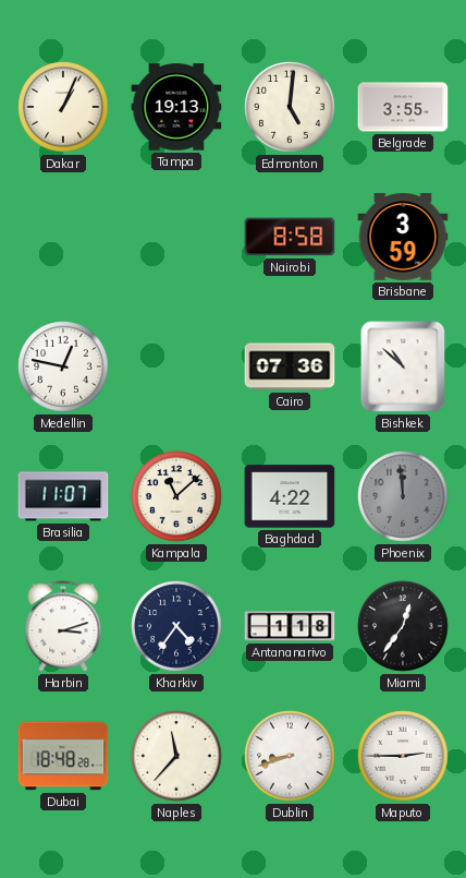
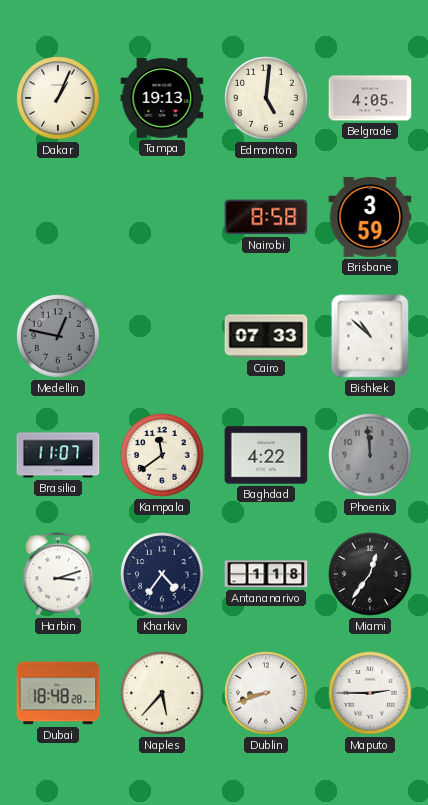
Belgrade: 3:55 -> 4:05
Medellin dial: white -> grey
Cairo: 07:36 -> 07:33
Kampala: 11:08 -> 11:39
Naples: 11:37 -> 5:37
